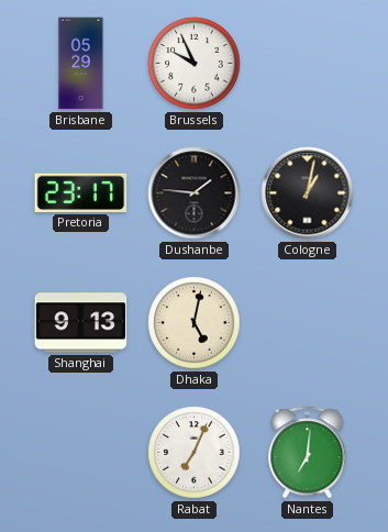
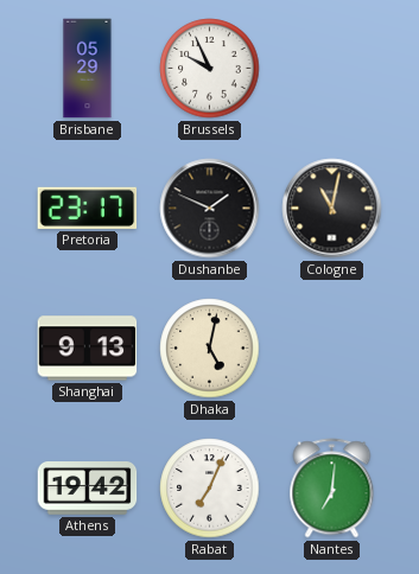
Dushanbe: 1:46 -> 1:49
Cologne: 1:02 -> 11:02
Athens: none -> 19:42
